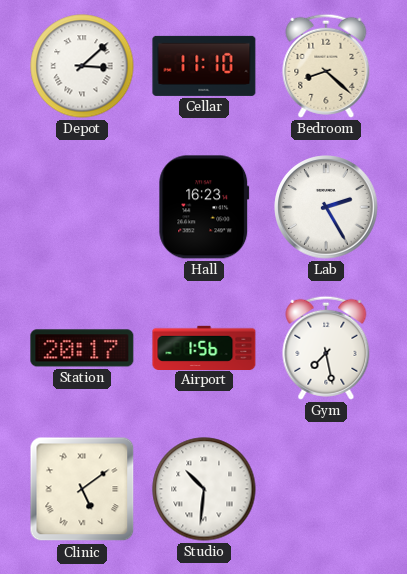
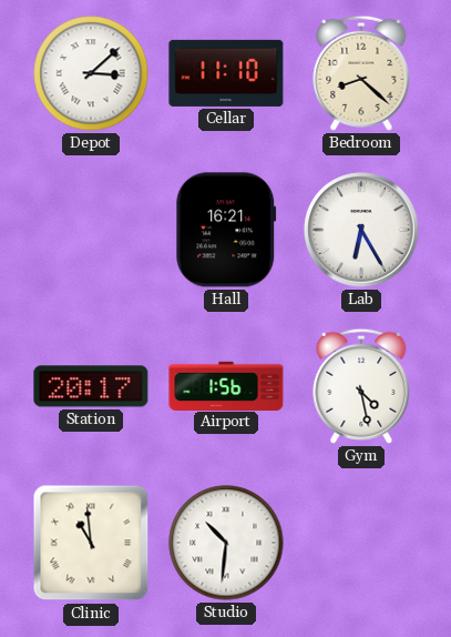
Hall: 16:23 -> 16:21
Lab: 2:25 -> 6:25
Gym: 7:28 -> 4:28
Clinic: 5:09 -> 10:59
